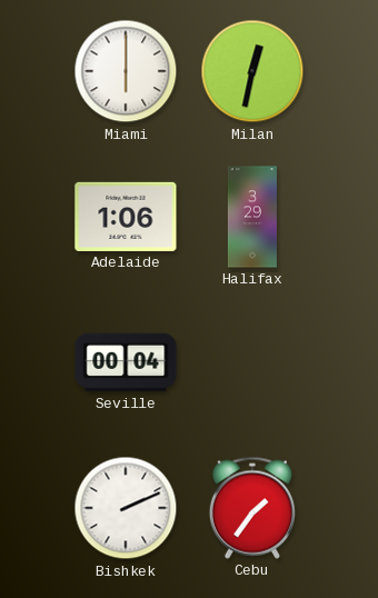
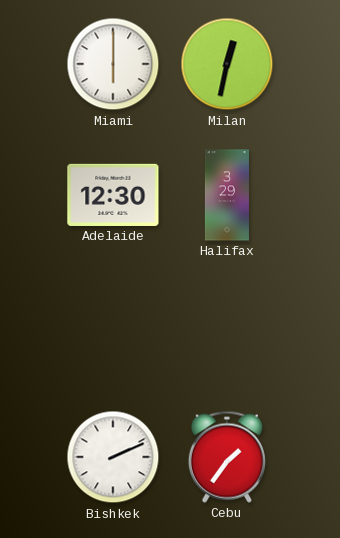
Adelaide: 1:06 -> 12:30
Seville: 00:04 -> none
